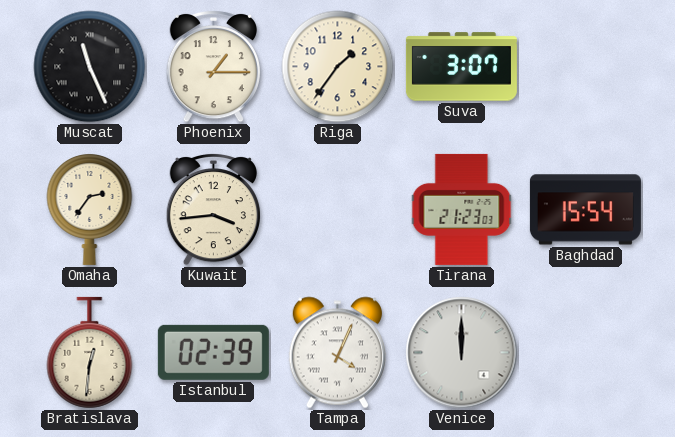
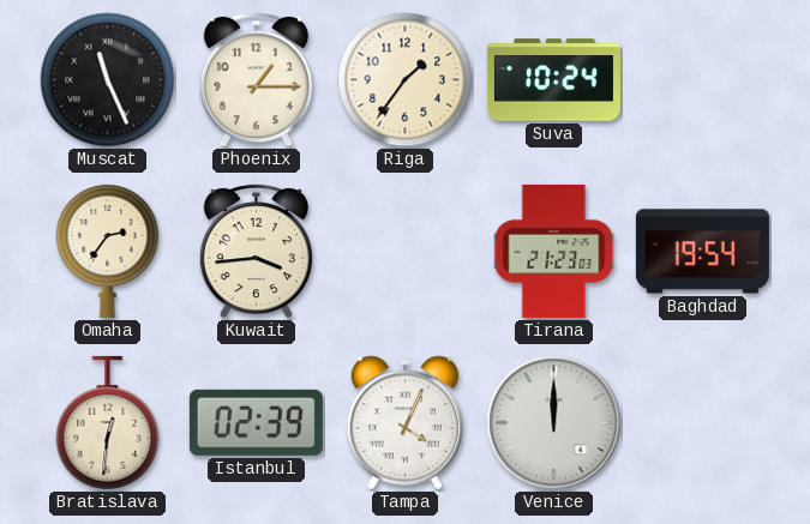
Suva: 3:07 -> 10:24
Baghdad: 15:54 -> 19:54
